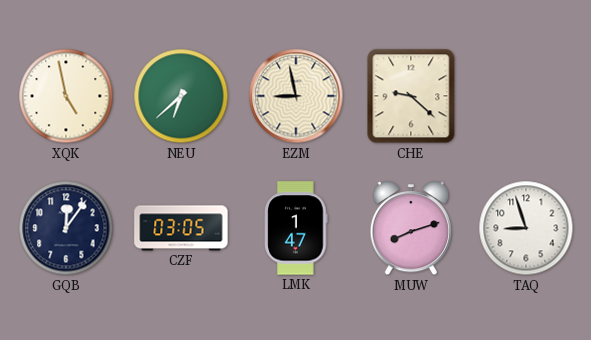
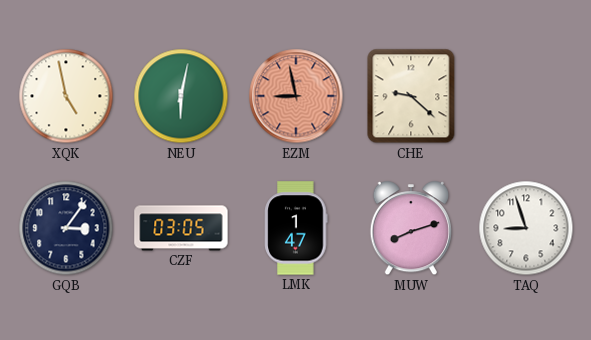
NEU: 6:38 -> 6:02
EZM dial: cream -> salmon
GQB: 12:06 -> 3:06
